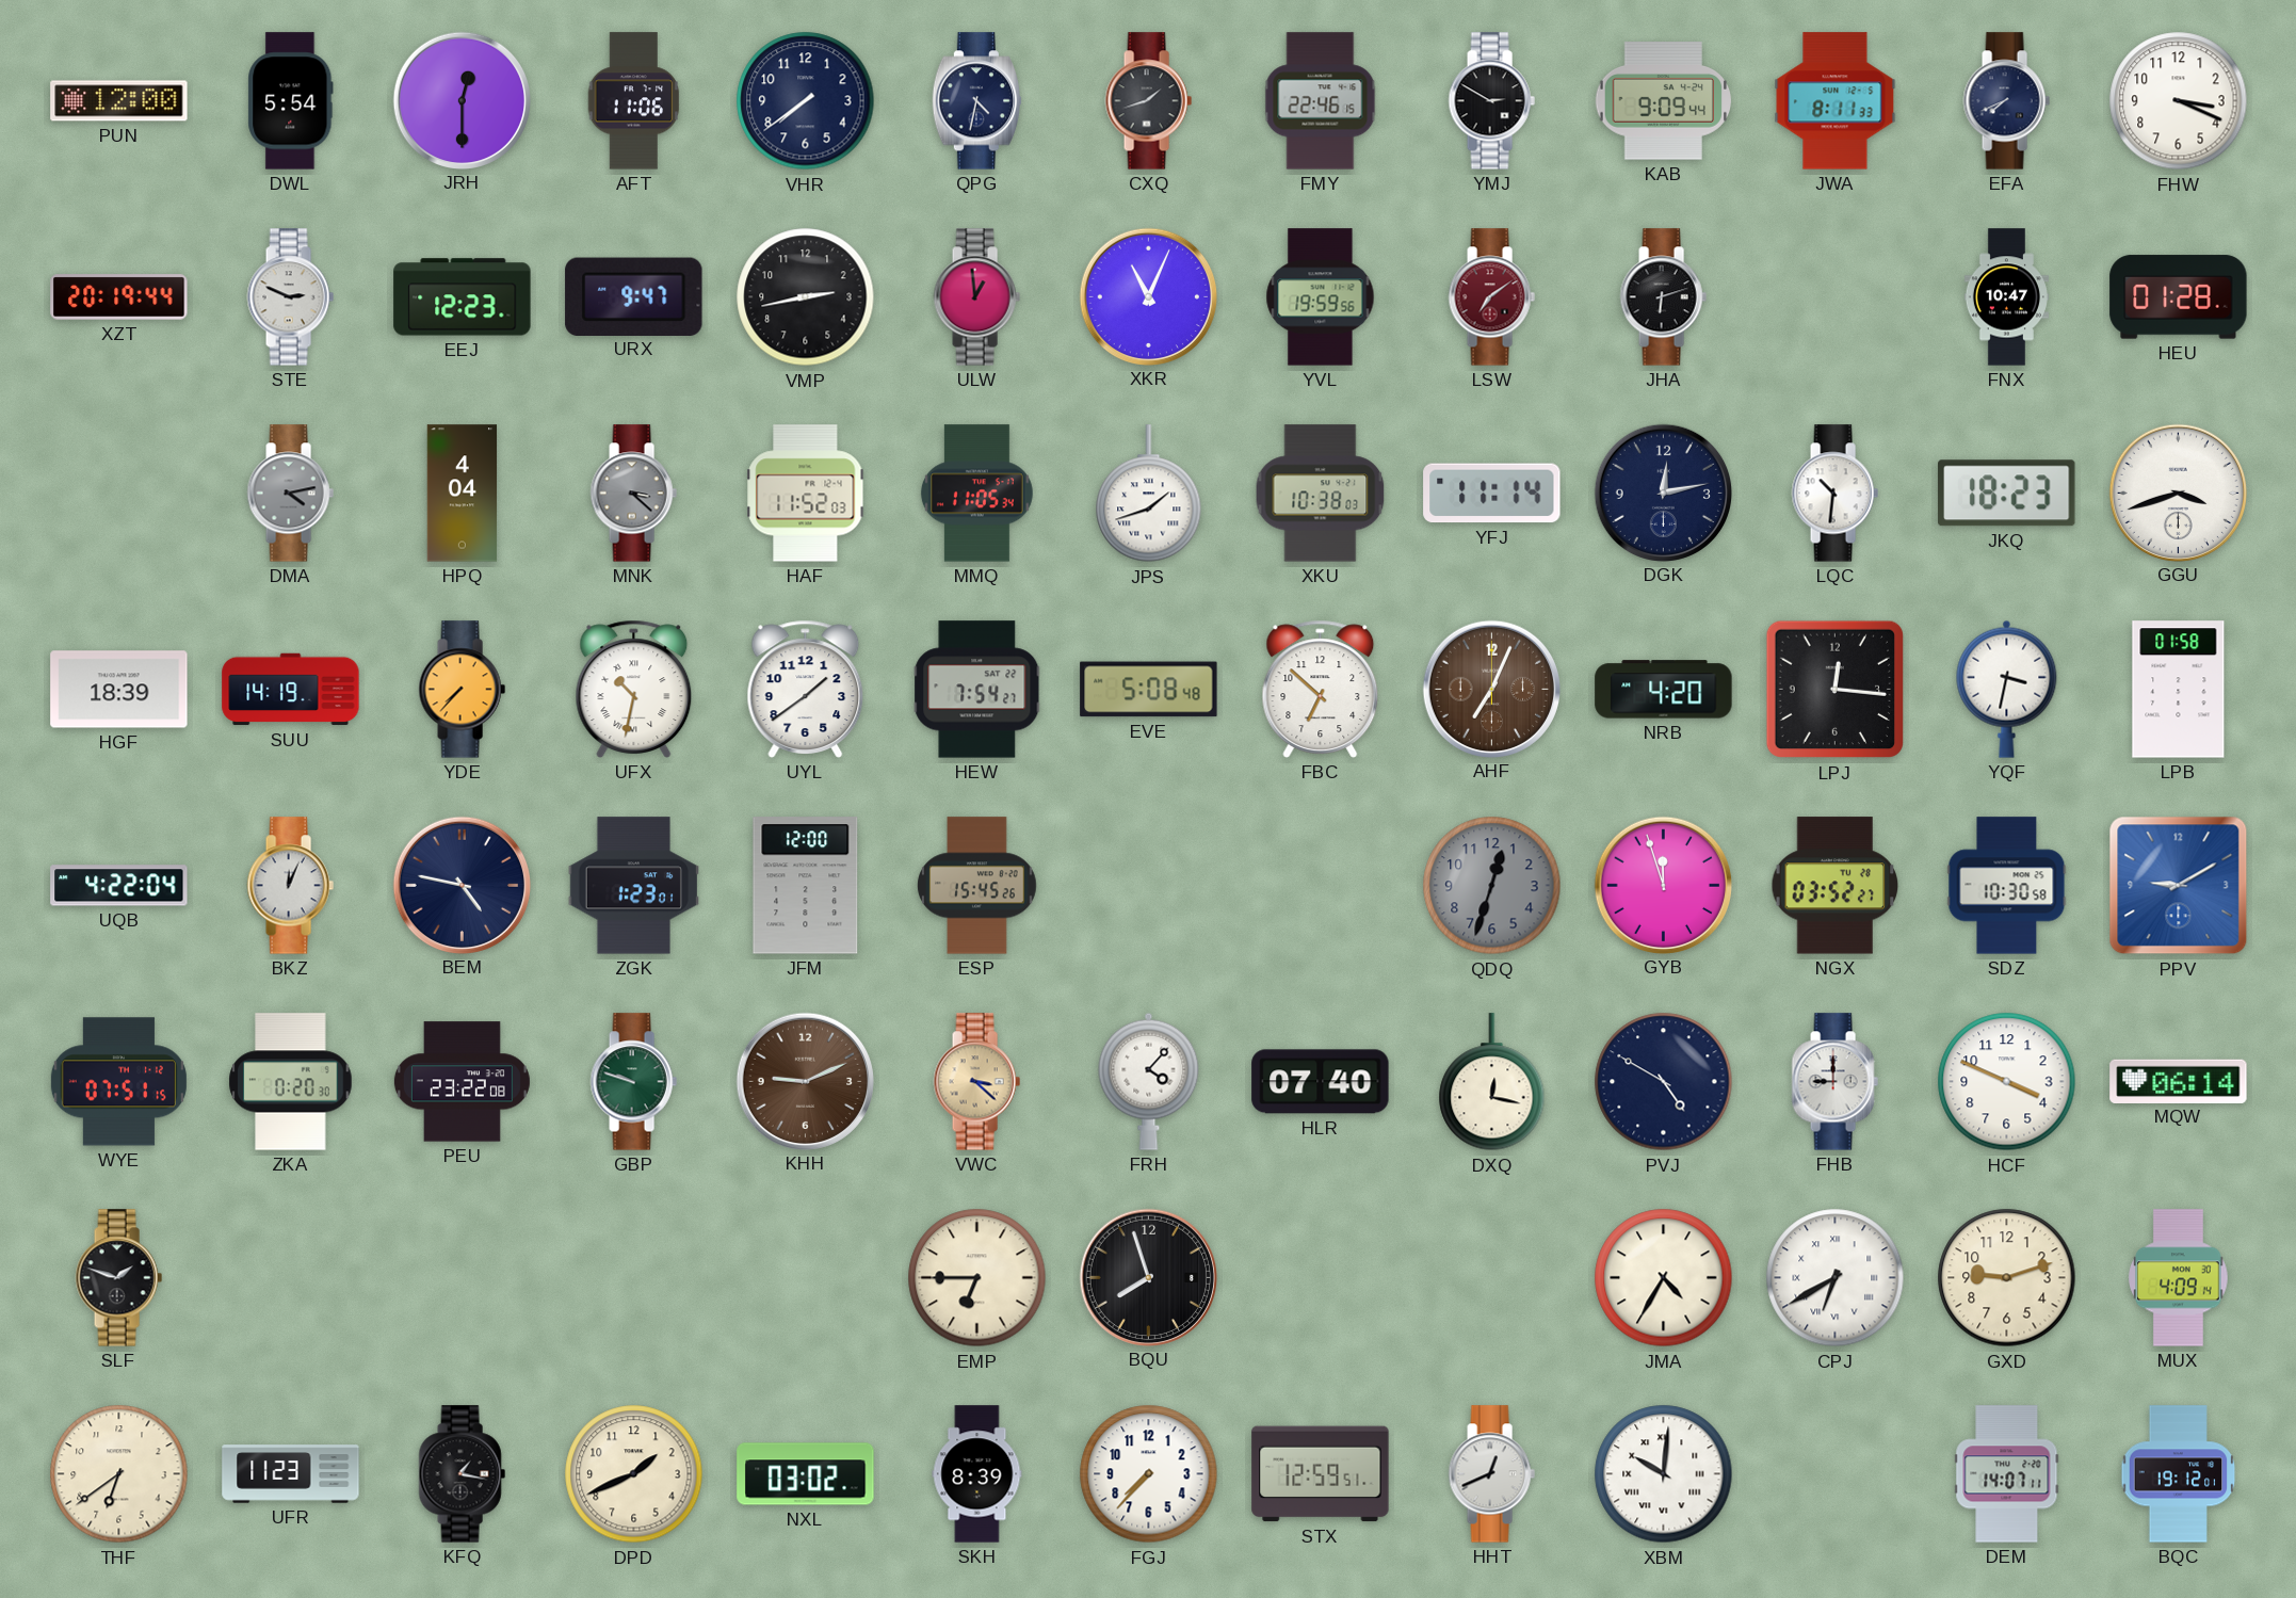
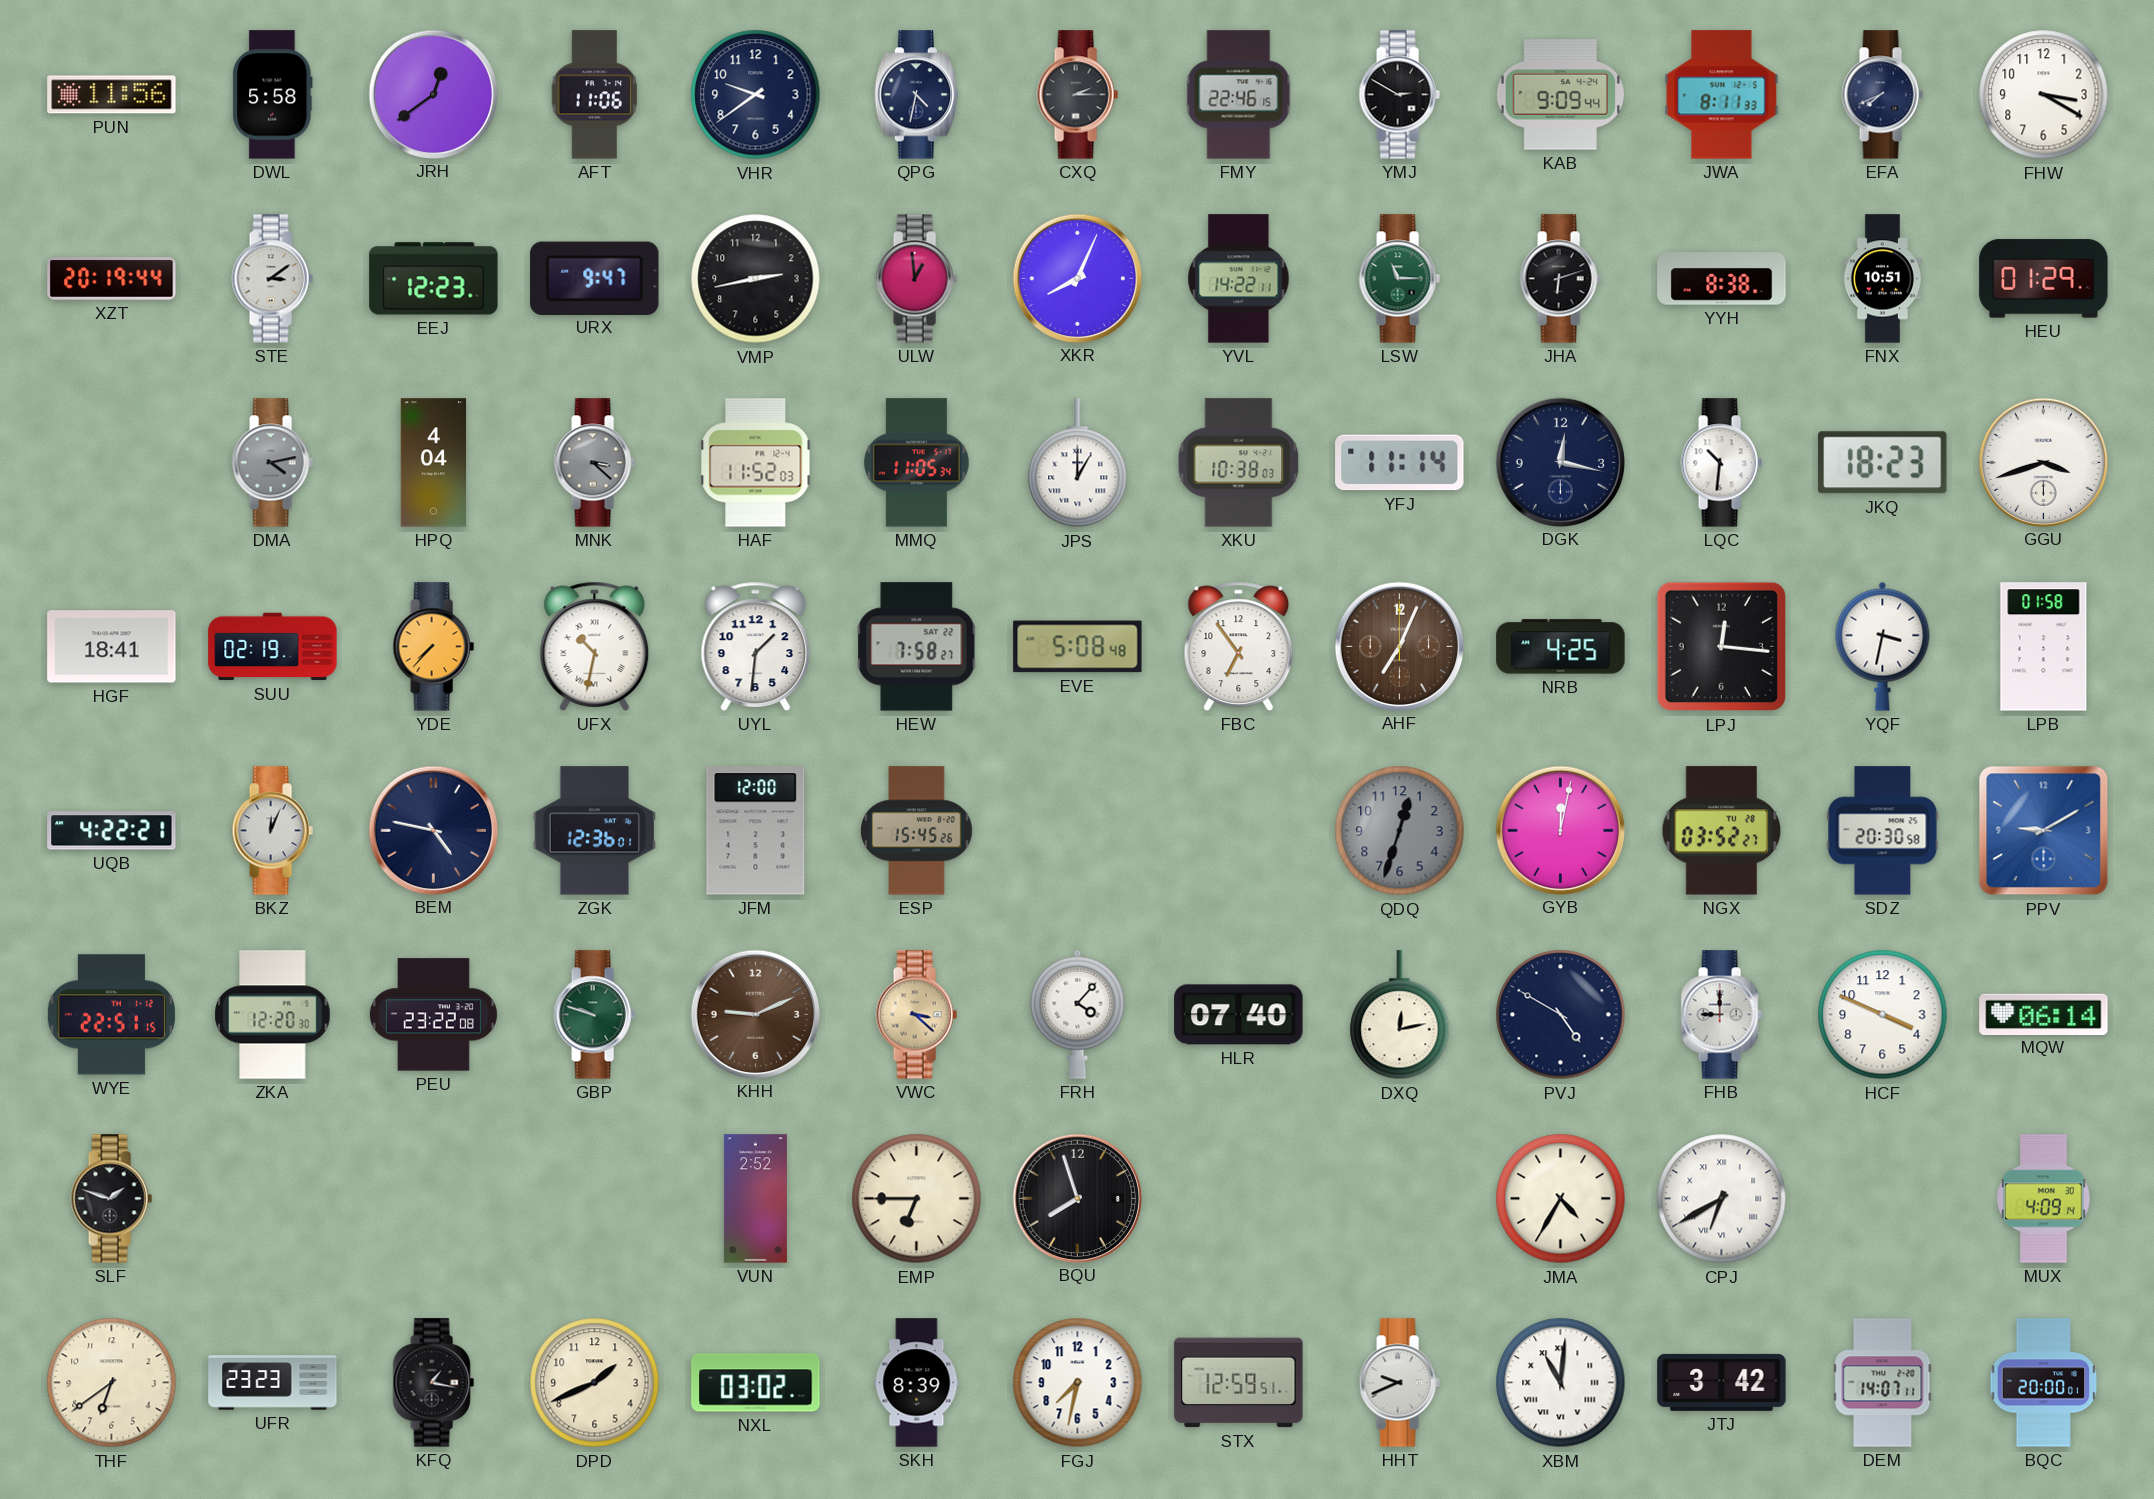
PUN: 12:00 -> 11:56
DWL: 5:54 -> 5:58
JRH: 12:30 -> 12:39
VHR: 7:39 -> 9:39
CXQ: 1:42 -> 2:15
FHW: 3:19 -> 3:20
STE: 2:49 -> 3:09
XKR: 11:04 -> 8:04
YVL: 19:59 -> 14:22
LSW: 7:09 -> 11:15
LSW dial: burgundy -> green
YYH: none -> 8:38
FNX: 10:47 -> 10:51
HEU: 01:28 -> 01:29
JPS: 1:42 -> 1:00
DGK: 12:13 -> 12:17
HGF: 18:39 -> 18:41
SUU: 14:19 -> 02:19
UYL: 1:39 -> 1:31
HEW: 7:54 -> 7:58
FBC: 6:52 -> 6:54
NRB: 4:20 -> 4:25
UQB: 4:22:04 -> 4:22:21
ZGK: 1:23 -> 12:36
GYB: 11:57 -> 12:02
SDZ: 10:30 -> 20:30
WYE: 07:51 -> 22:51
ZKA: 0:20 -> 12:20
DXQ: 12:17 -> 12:13
VUN: none -> 2:52
GXD: 9:12 -> none
UFR: 11:23 -> 23:23
FGJ: 7:37 -> 7:32
HHT: 12:41 -> 9:41
XBM: 10:01 -> 11:01
JTJ: none -> 3:42
BQC: 19:12 -> 20:00
